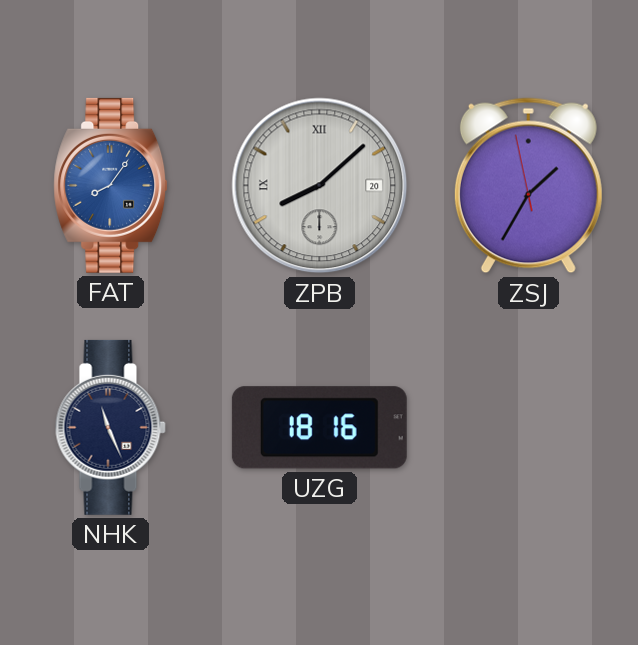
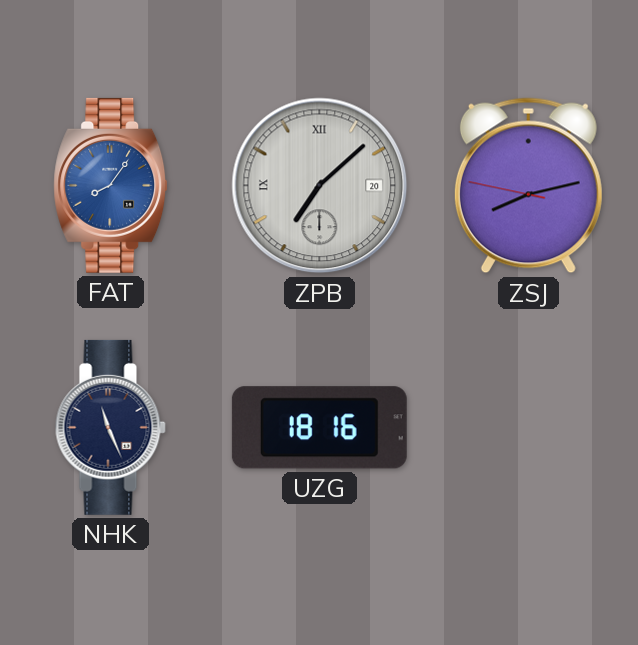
ZPB: 8:08 -> 7:08
ZSJ: 1:34 -> 8:12
